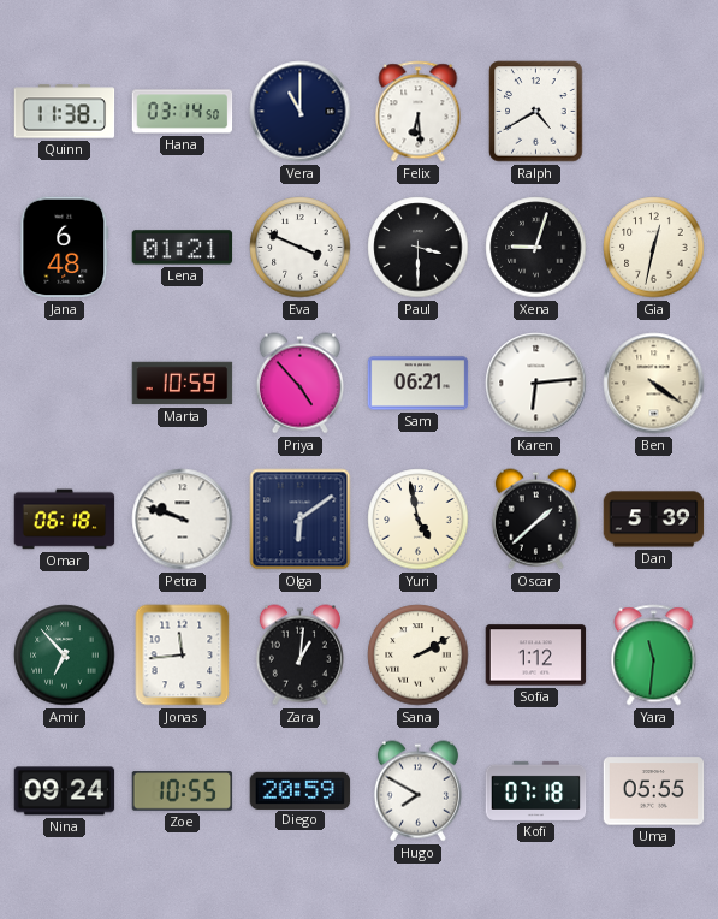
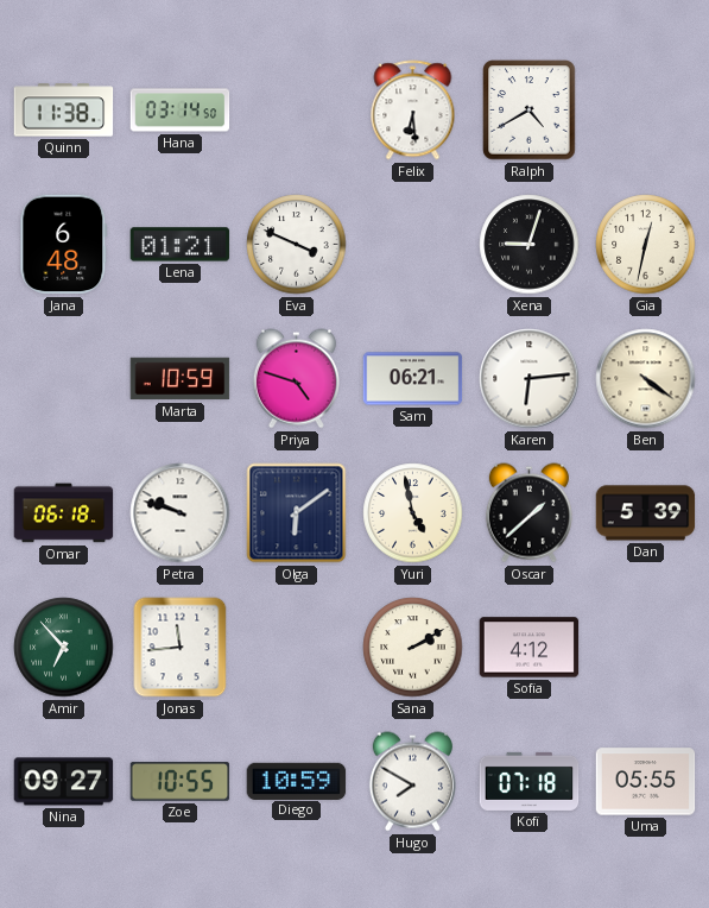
Vera: 11:00 -> none
Paul: 3:30 -> none
Priya: 4:53 -> 4:48
Zara: 1:01 -> none
Sofia: 1:12 -> 4:12
Yara: 11:31 -> none
Nina: 09:24 -> 09:27
Diego: 20:59 -> 10:59
